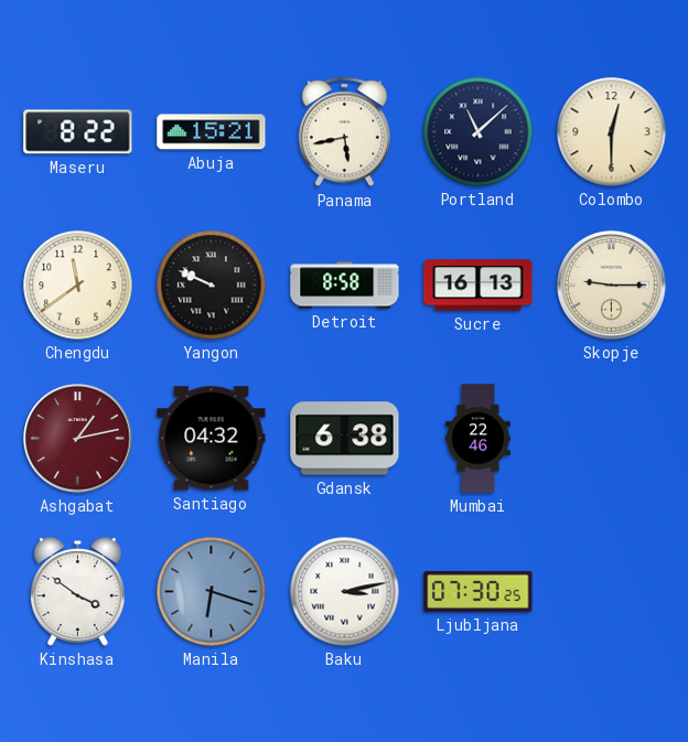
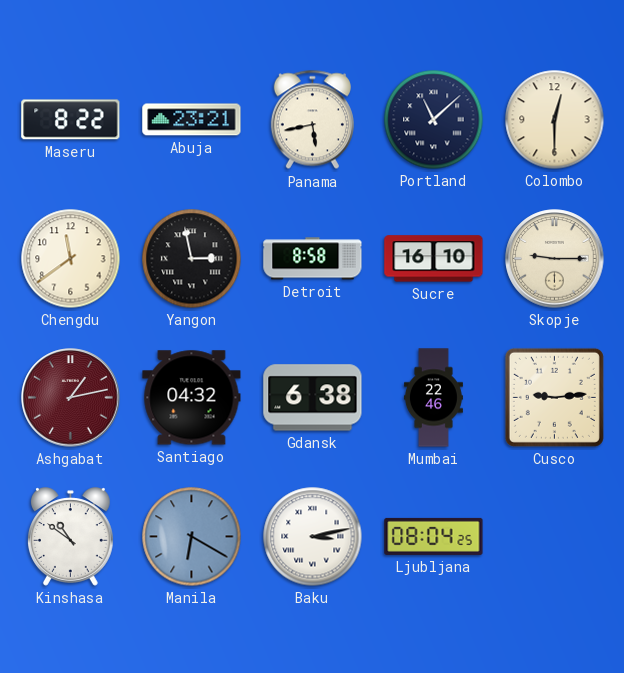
Abuja: 15:21 -> 23:21
Yangon: 9:49 -> 2:58
Sucre: 16:13 -> 16:10
Cusco: none -> 9:14
Kinshasa: 3:51 -> 10:51
Manila: 6:18 -> 6:20
Ljubljana: 07:30 -> 08:04
